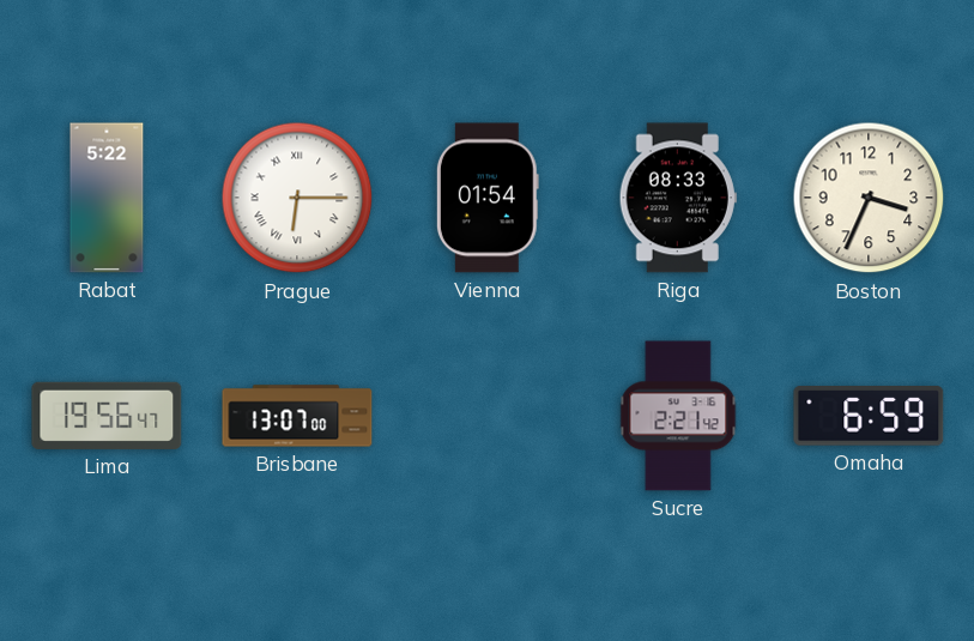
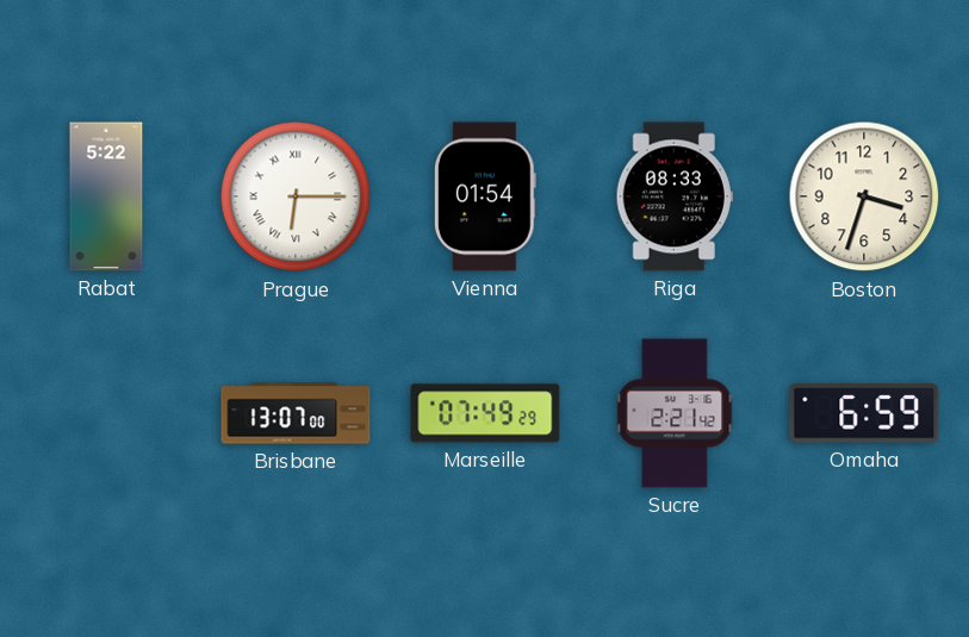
Boston: 3:34 -> 3:33
Lima: 19:56 -> none
Marseille: none -> 07:49
